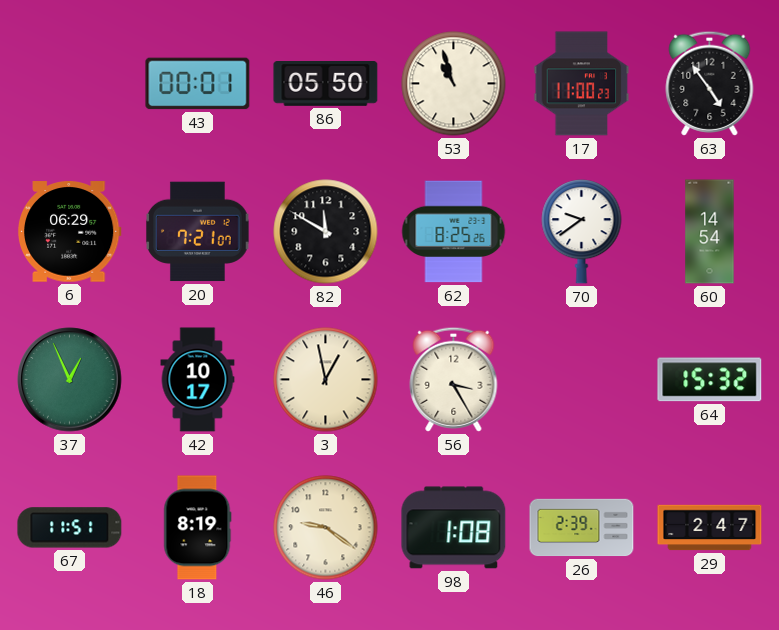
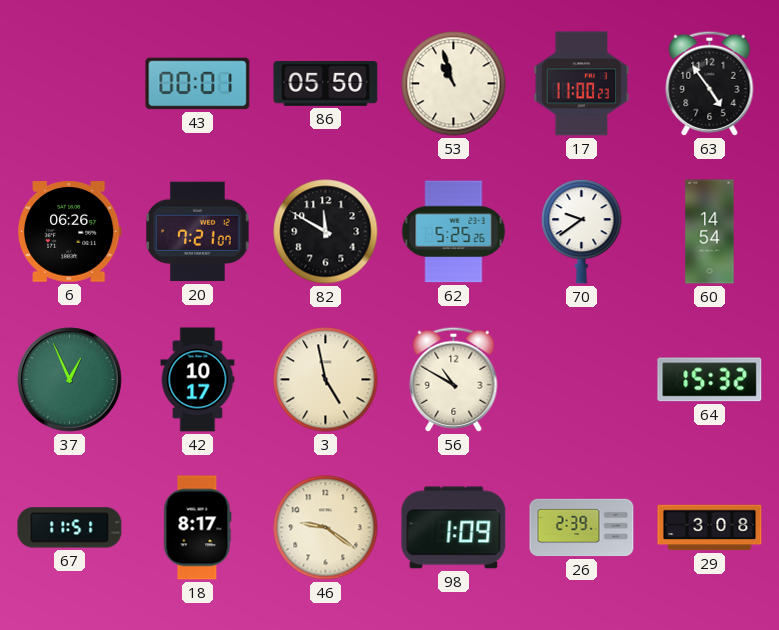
6: 06:29 -> 06:26
62: 8:25 -> 5:25
3: 12:58 -> 4:58
56: 3:25 -> 10:50
18: 8:19 -> 8:17
98: 1:08 -> 1:09
29: 2:47 -> 3:08
